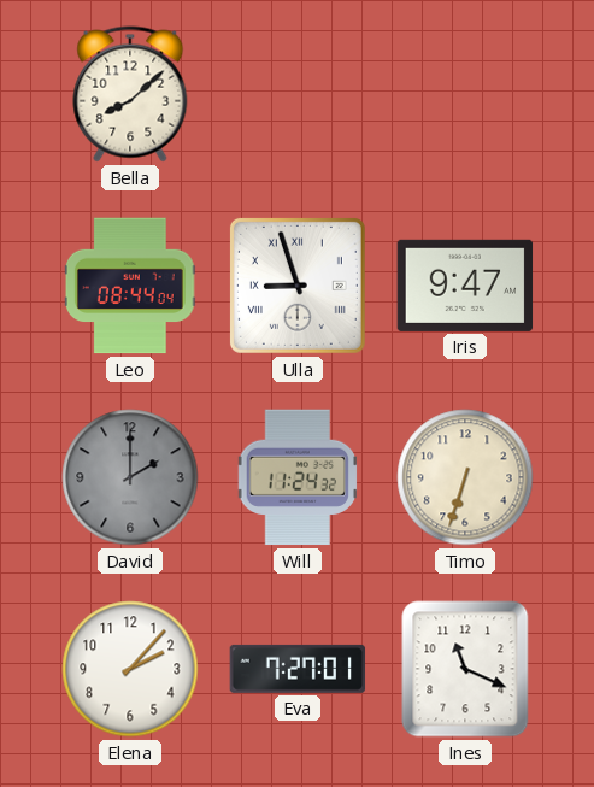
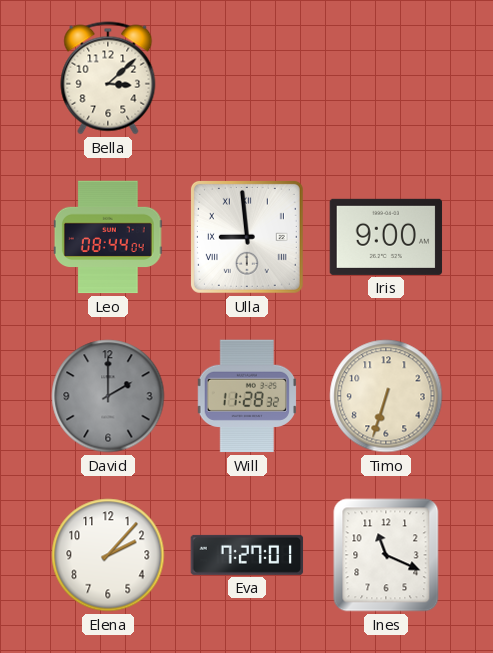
Bella: 8:08 -> 3:08
Ulla: 8:57 -> 8:59
Iris: 9:47 -> 9:00
Will: 11:24 -> 11:28
